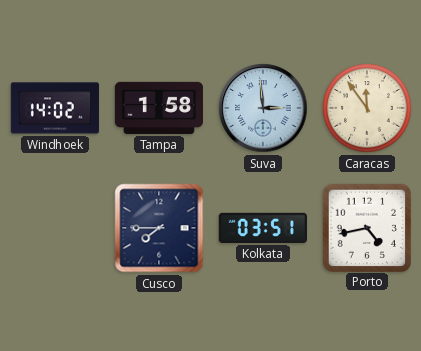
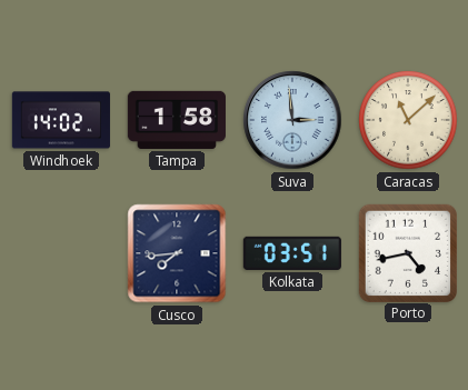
Caracas: 11:54 -> 11:08
Cusco: 7:45 -> 7:44
